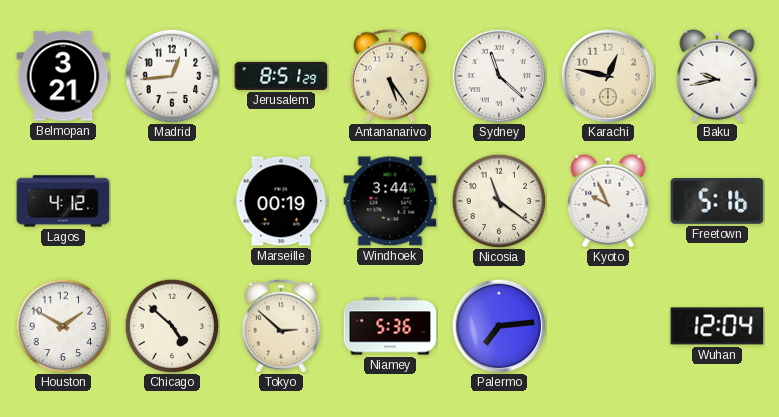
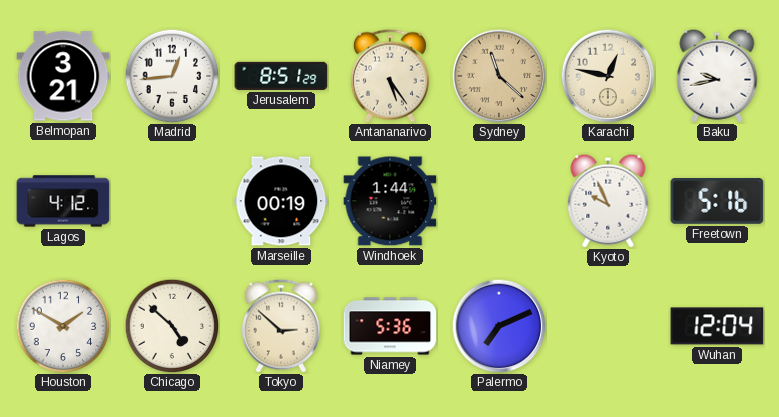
Sydney dial: white -> champagne
Windhoek: 3:44 -> 1:44
Nicosia: 11:21 -> none
Palermo: 7:14 -> 7:11
